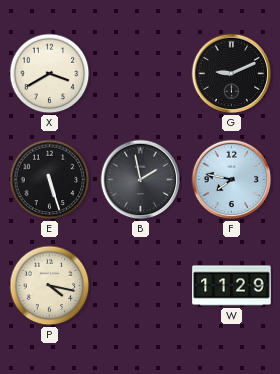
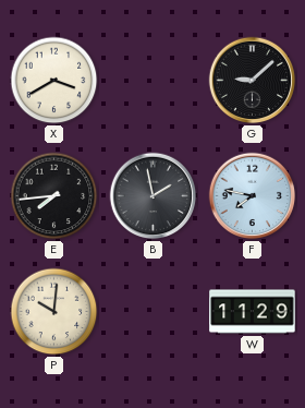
G: 9:11 -> 9:08
E: 5:27 -> 7:44
P: 4:17 -> 10:01
